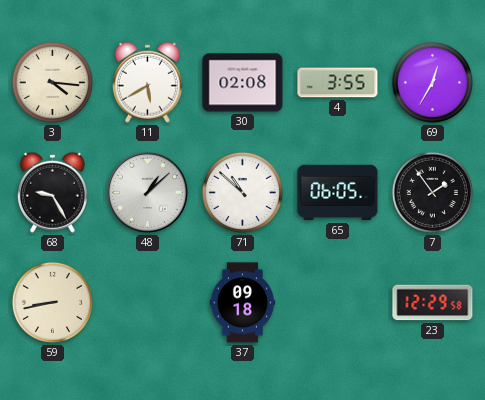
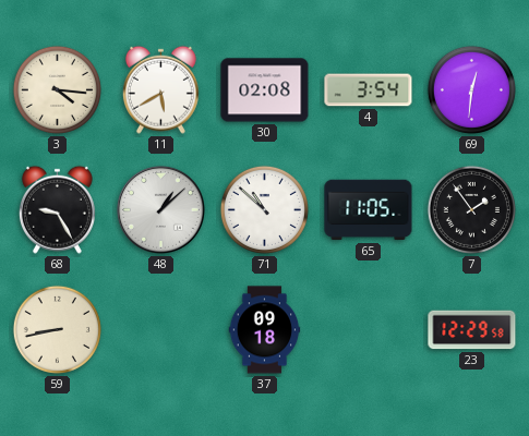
4: 3:55 -> 3:54
69: 12:35 -> 12:31
65: 06:05 -> 11:05
